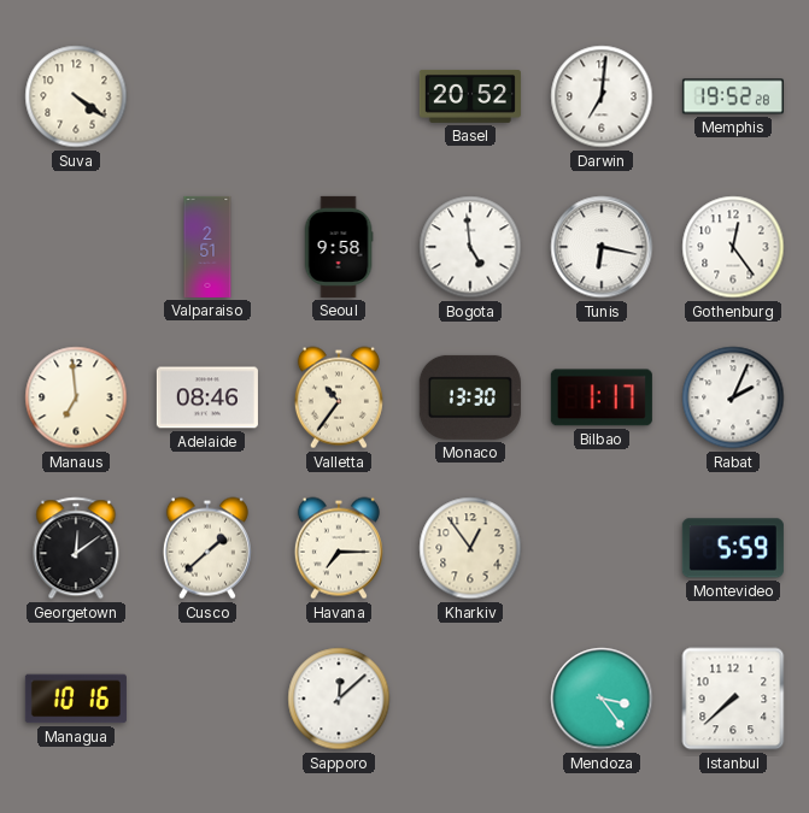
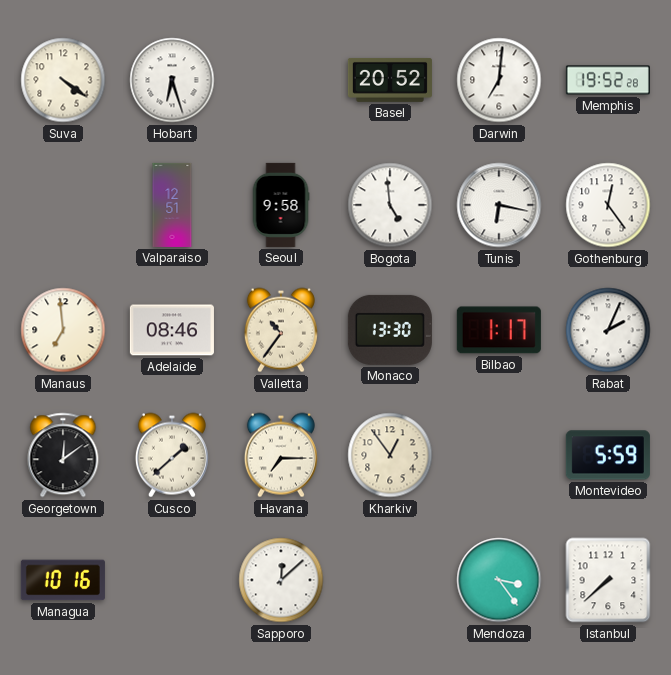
Hobart: none -> 6:27
Valparaiso: 2:51 -> 12:51
